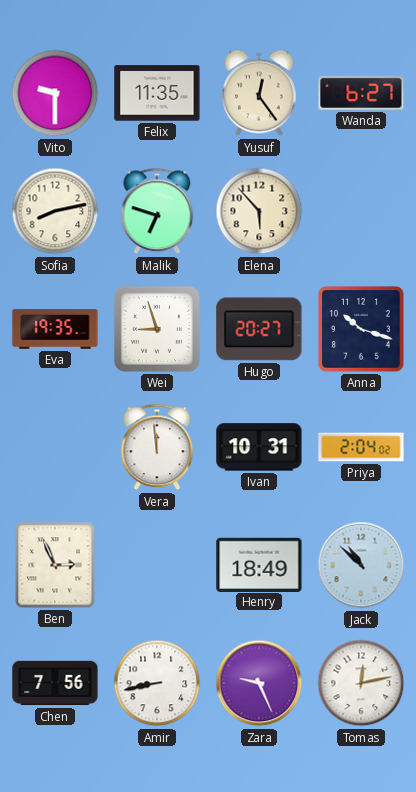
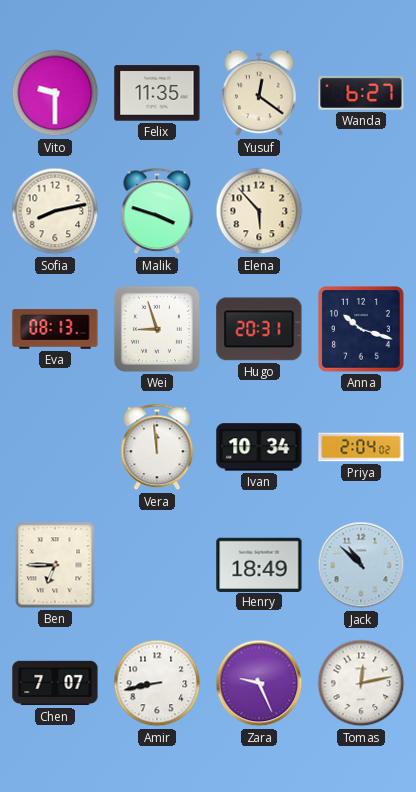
Yusuf: 12:24 -> 12:21
Malik: 6:48 -> 3:48
Eva: 19:35 -> 08:13
Hugo: 20:27 -> 20:31
Ivan: 10:31 -> 10:34
Ben: 2:56 -> 6:45
Chen: 7:56 -> 7:07
